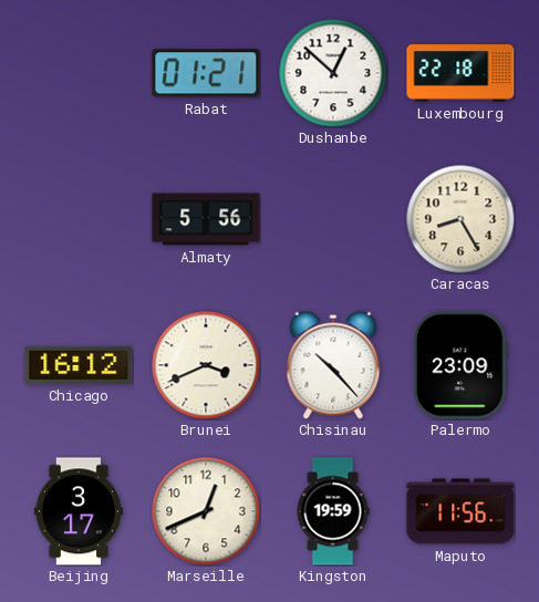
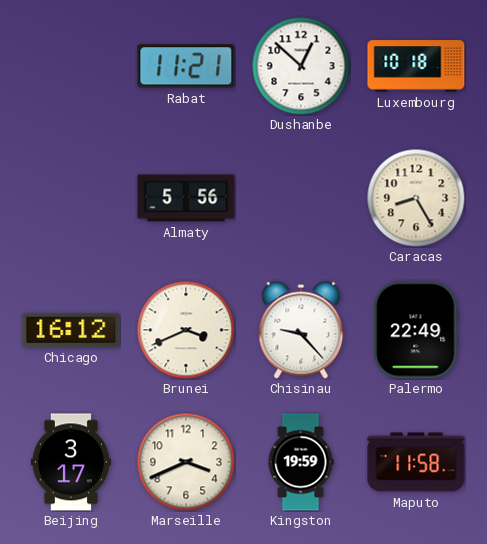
Rabat: 01:21 -> 11:21
Luxembourg: 22:18 -> 10:18
Chisinau: 10:23 -> 9:23
Palermo: 23:09 -> 22:49
Marseille: 12:41 -> 3:41
Maputo: 11:56 -> 11:58
